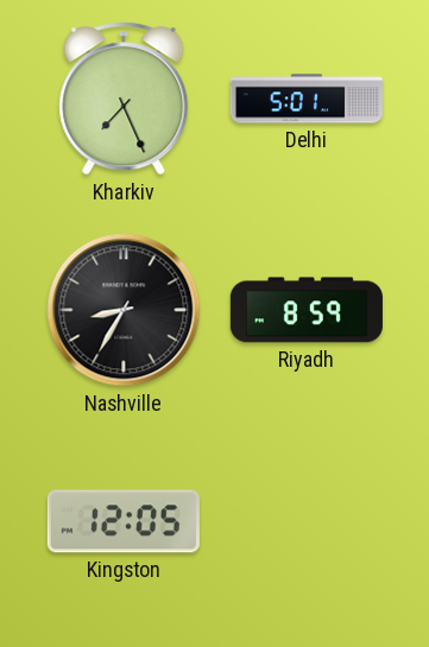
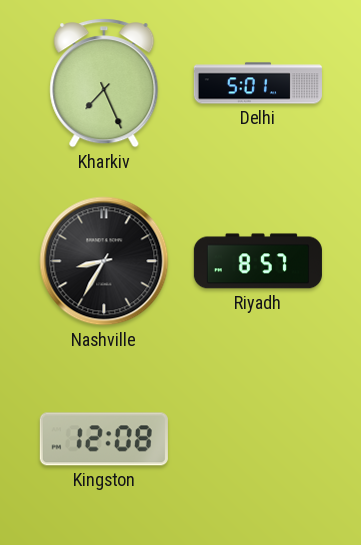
Riyadh: 8:59 -> 8:57
Kingston: 12:05 -> 12:08
